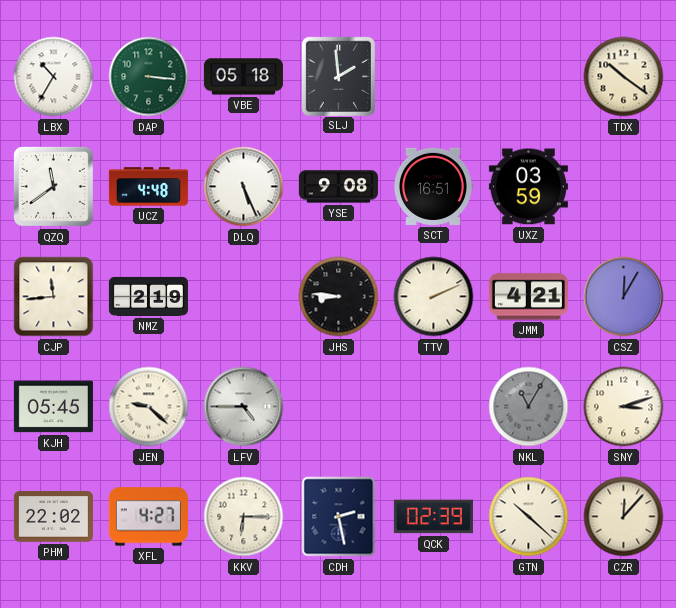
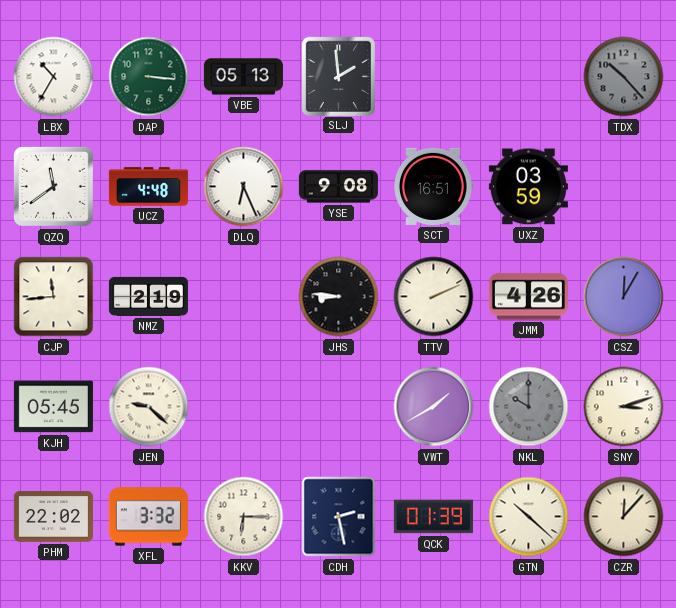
VBE: 05:18 -> 05:13
TDX: 10:21 -> 10:23
TDX dial: cream -> grey
DLQ: 5:26 -> 6:26
JMM: 4:21 -> 4:26
LFV: 4:45 -> none
VWT: none -> 1:40
NKL: 11:05 -> 10:00
XFL: 4:27 -> 3:32
QCK: 02:39 -> 01:39
